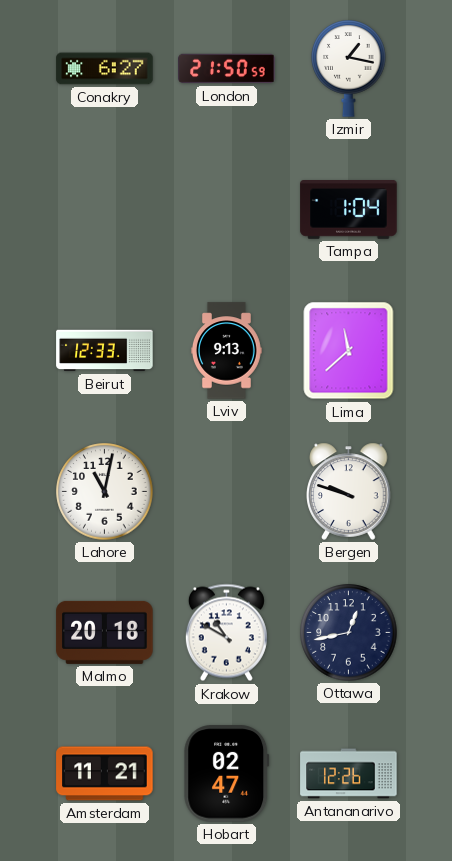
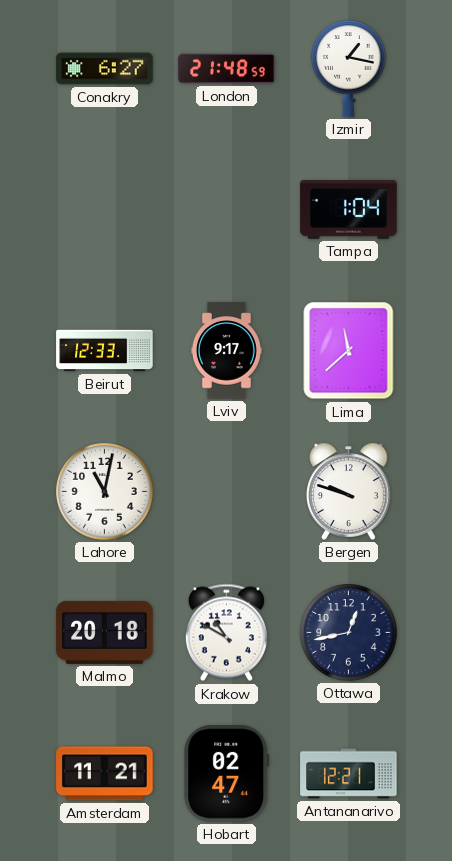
London: 21:50 -> 21:48
Lviv: 9:13 -> 9:17
Antananarivo: 12:26 -> 12:21
